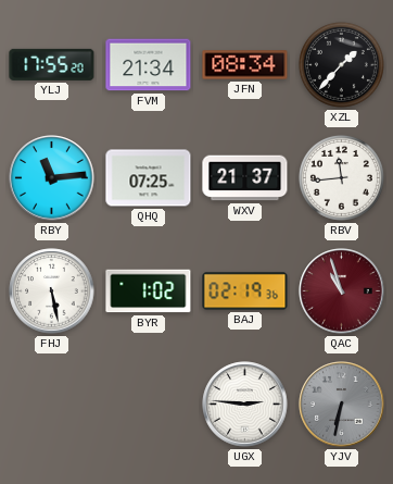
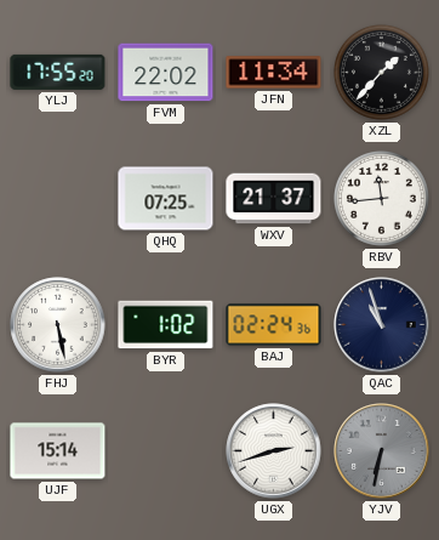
FVM: 21:34 -> 22:02
JFN: 08:34 -> 11:34
RBY: 11:14 -> none
BAJ: 02:19 -> 02:24
QAC dial: burgundy -> navy
UJF: none -> 15:14
UGX: 2:46 -> 2:42
